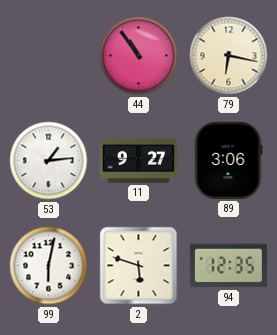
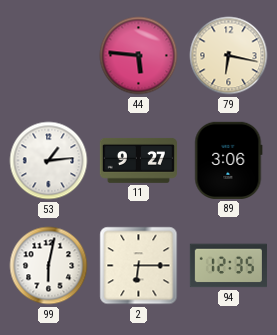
44: 10:54 -> 5:46
2: 5:48 -> 6:15
